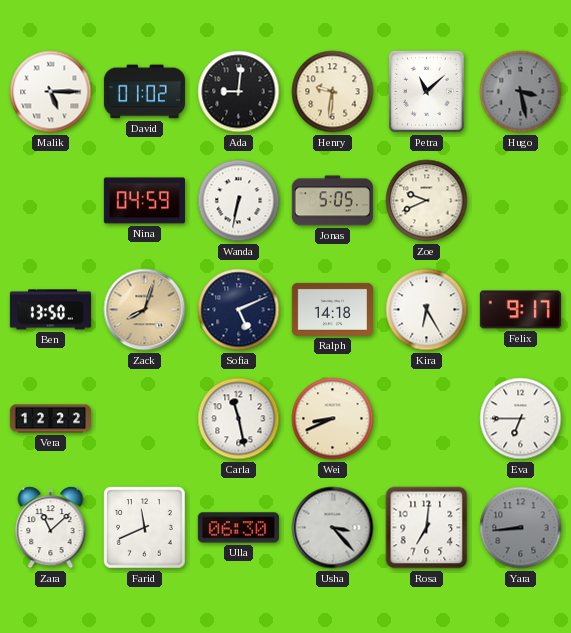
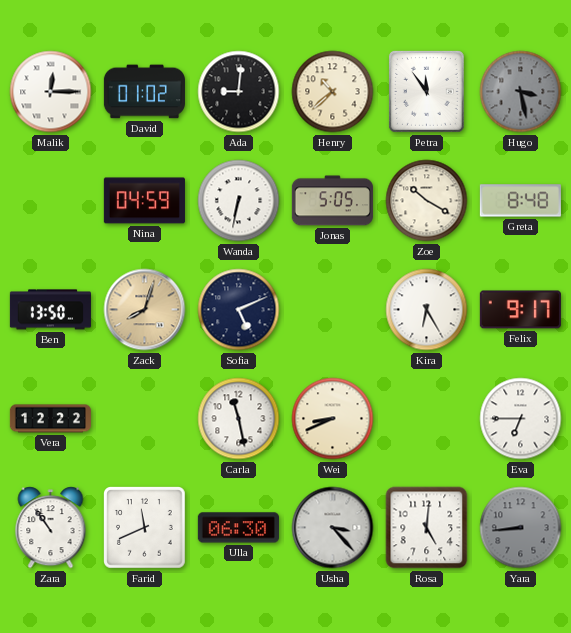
Malik: 5:15 -> 12:15
Henry: 9:31 -> 10:38
Petra: 11:08 -> 11:54
Zoe: 9:41 -> 10:20
Greta: none -> 8:48
Ralph: 14:18 -> none
Zara: 11:08 -> 10:54
Rosa: 7:01 -> 5:01
